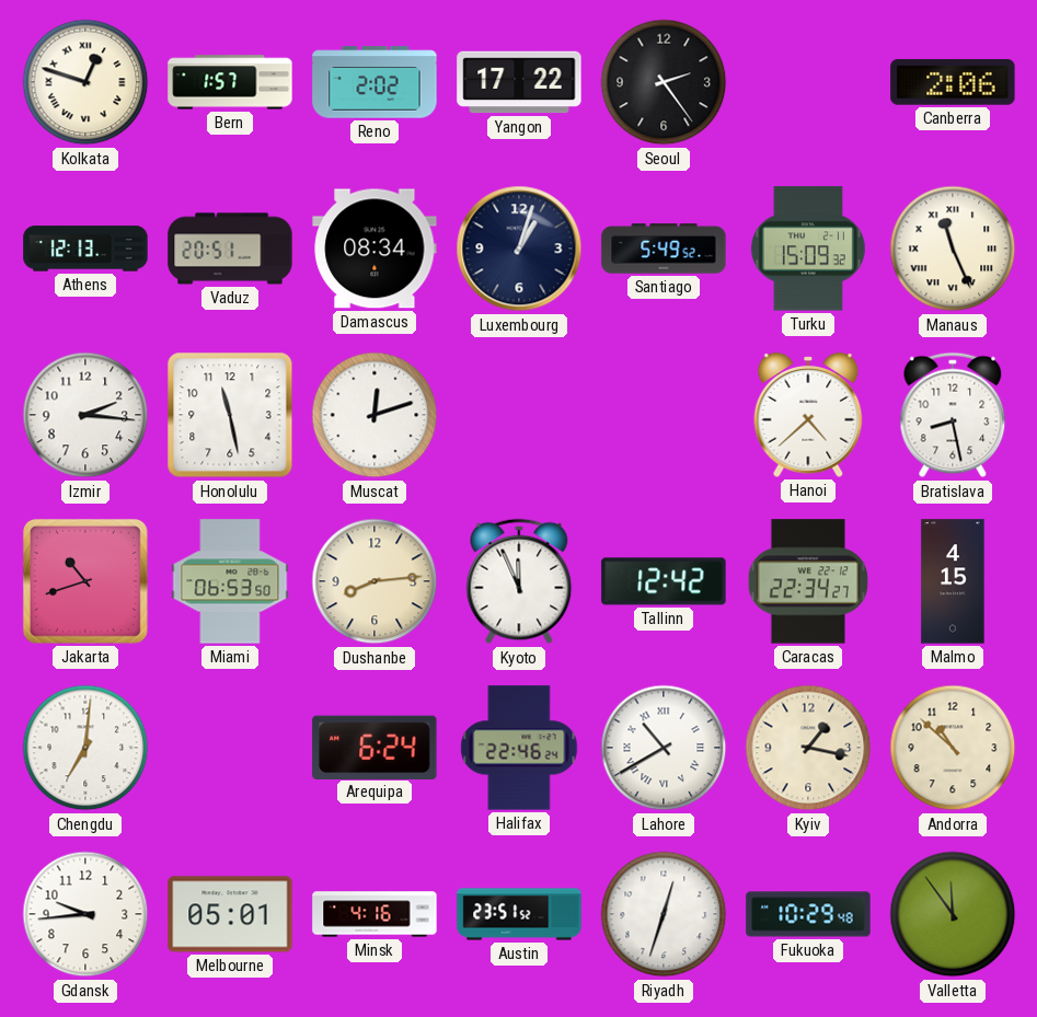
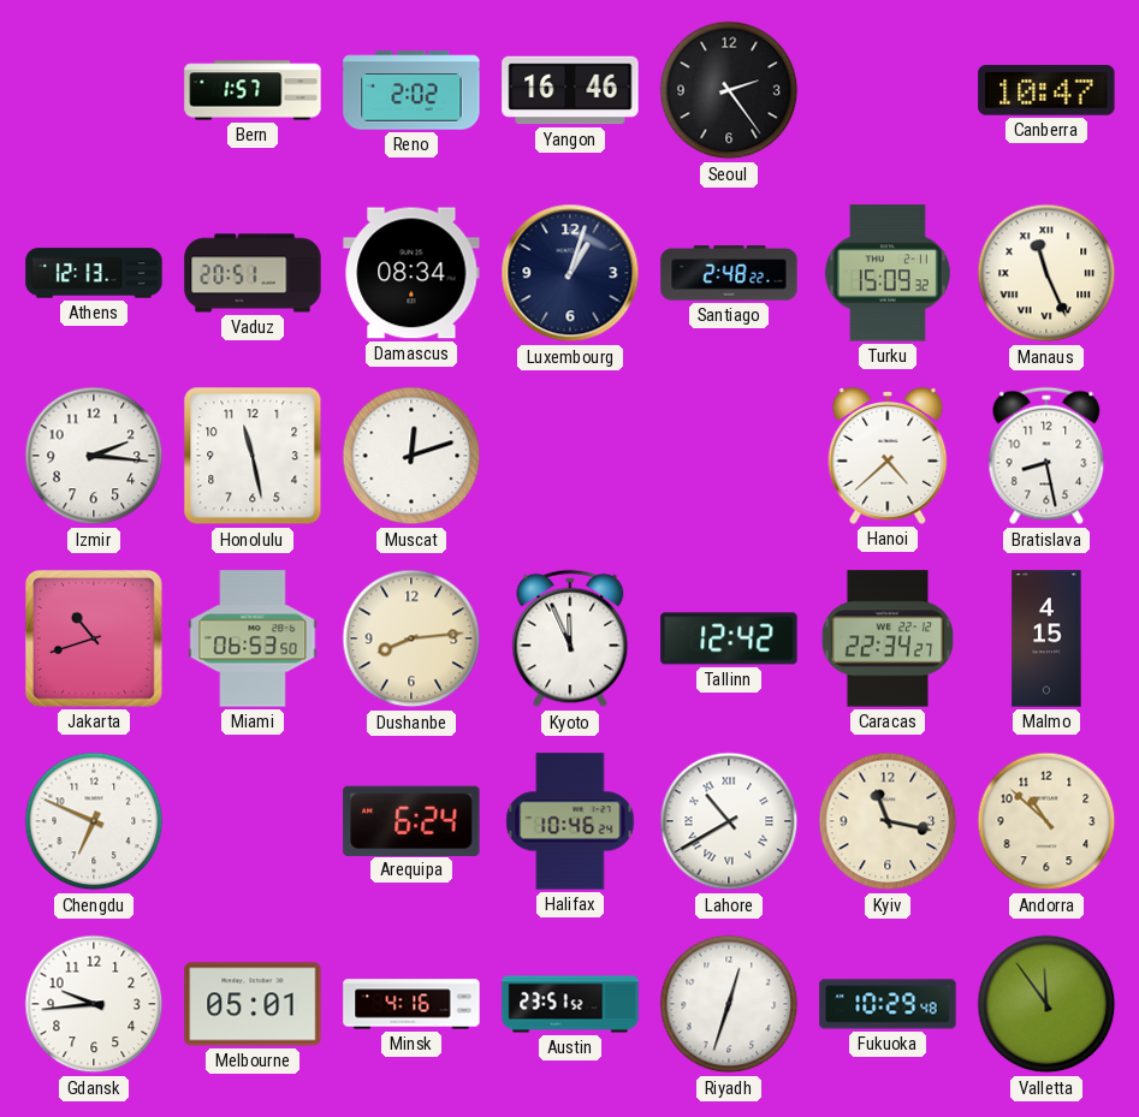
Kolkata: 12:48 -> none
Yangon: 17:22 -> 16:46
Canberra: 2:06 -> 10:47
Santiago: 5:49 -> 2:48
Chengdu: 7:01 -> 6:49
Halifax: 22:46 -> 10:46
Kyiv: 1:17 -> 11:17
